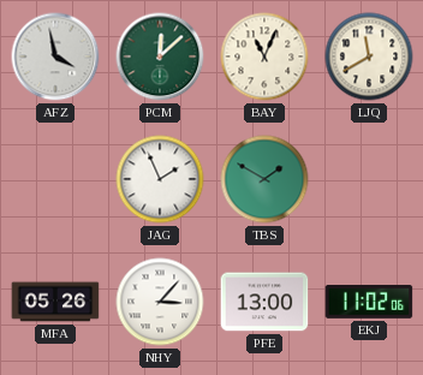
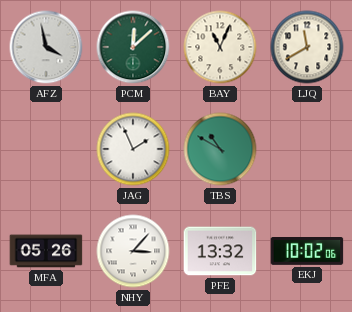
TBS: 1:50 -> 10:50
PFE: 13:00 -> 13:32
EKJ: 11:02 -> 10:02
